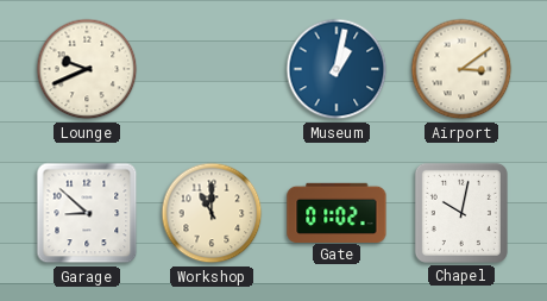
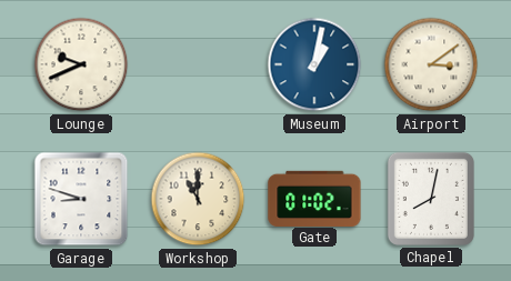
Garage: 8:52 -> 8:48
Chapel: 10:02 -> 8:02
